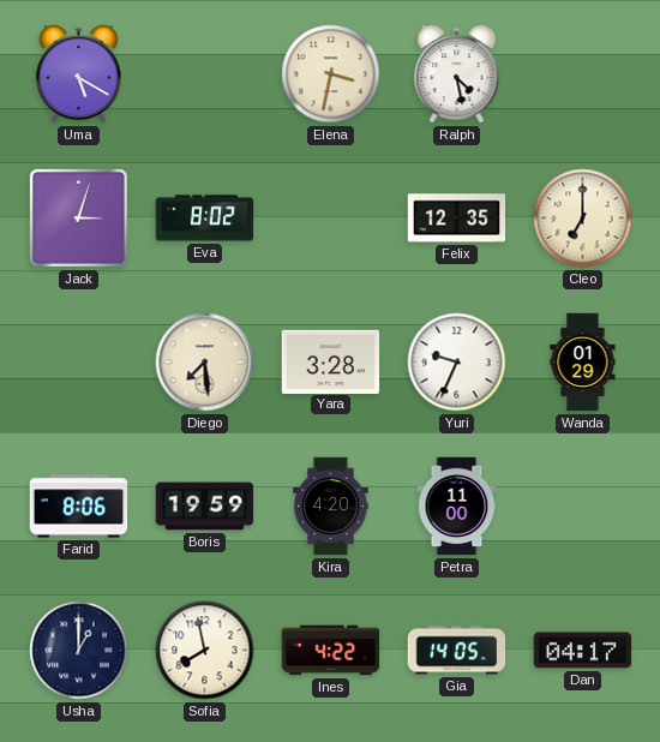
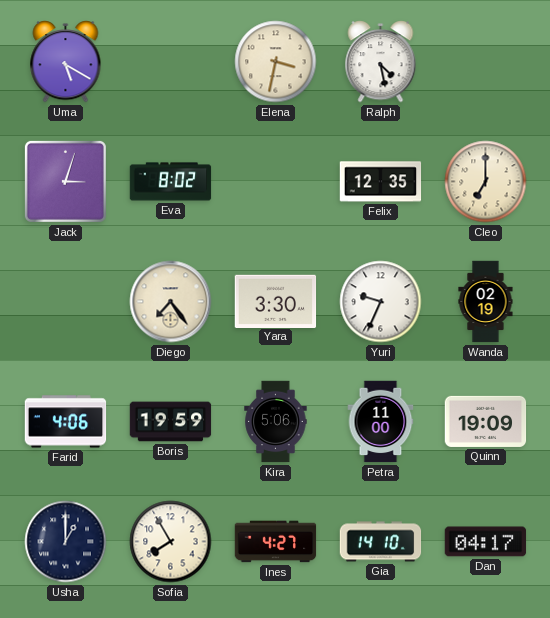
Diego: 7:29 -> 7:24
Yara: 3:28 -> 3:30
Wanda: 01:29 -> 02:19
Farid: 8:06 -> 4:06
Kira: 4:20 -> 5:06
Quinn: none -> 19:09
Sofia: 7:58 -> 7:55
Ines: 4:22 -> 4:27
Gia: 14:05 -> 14:10
